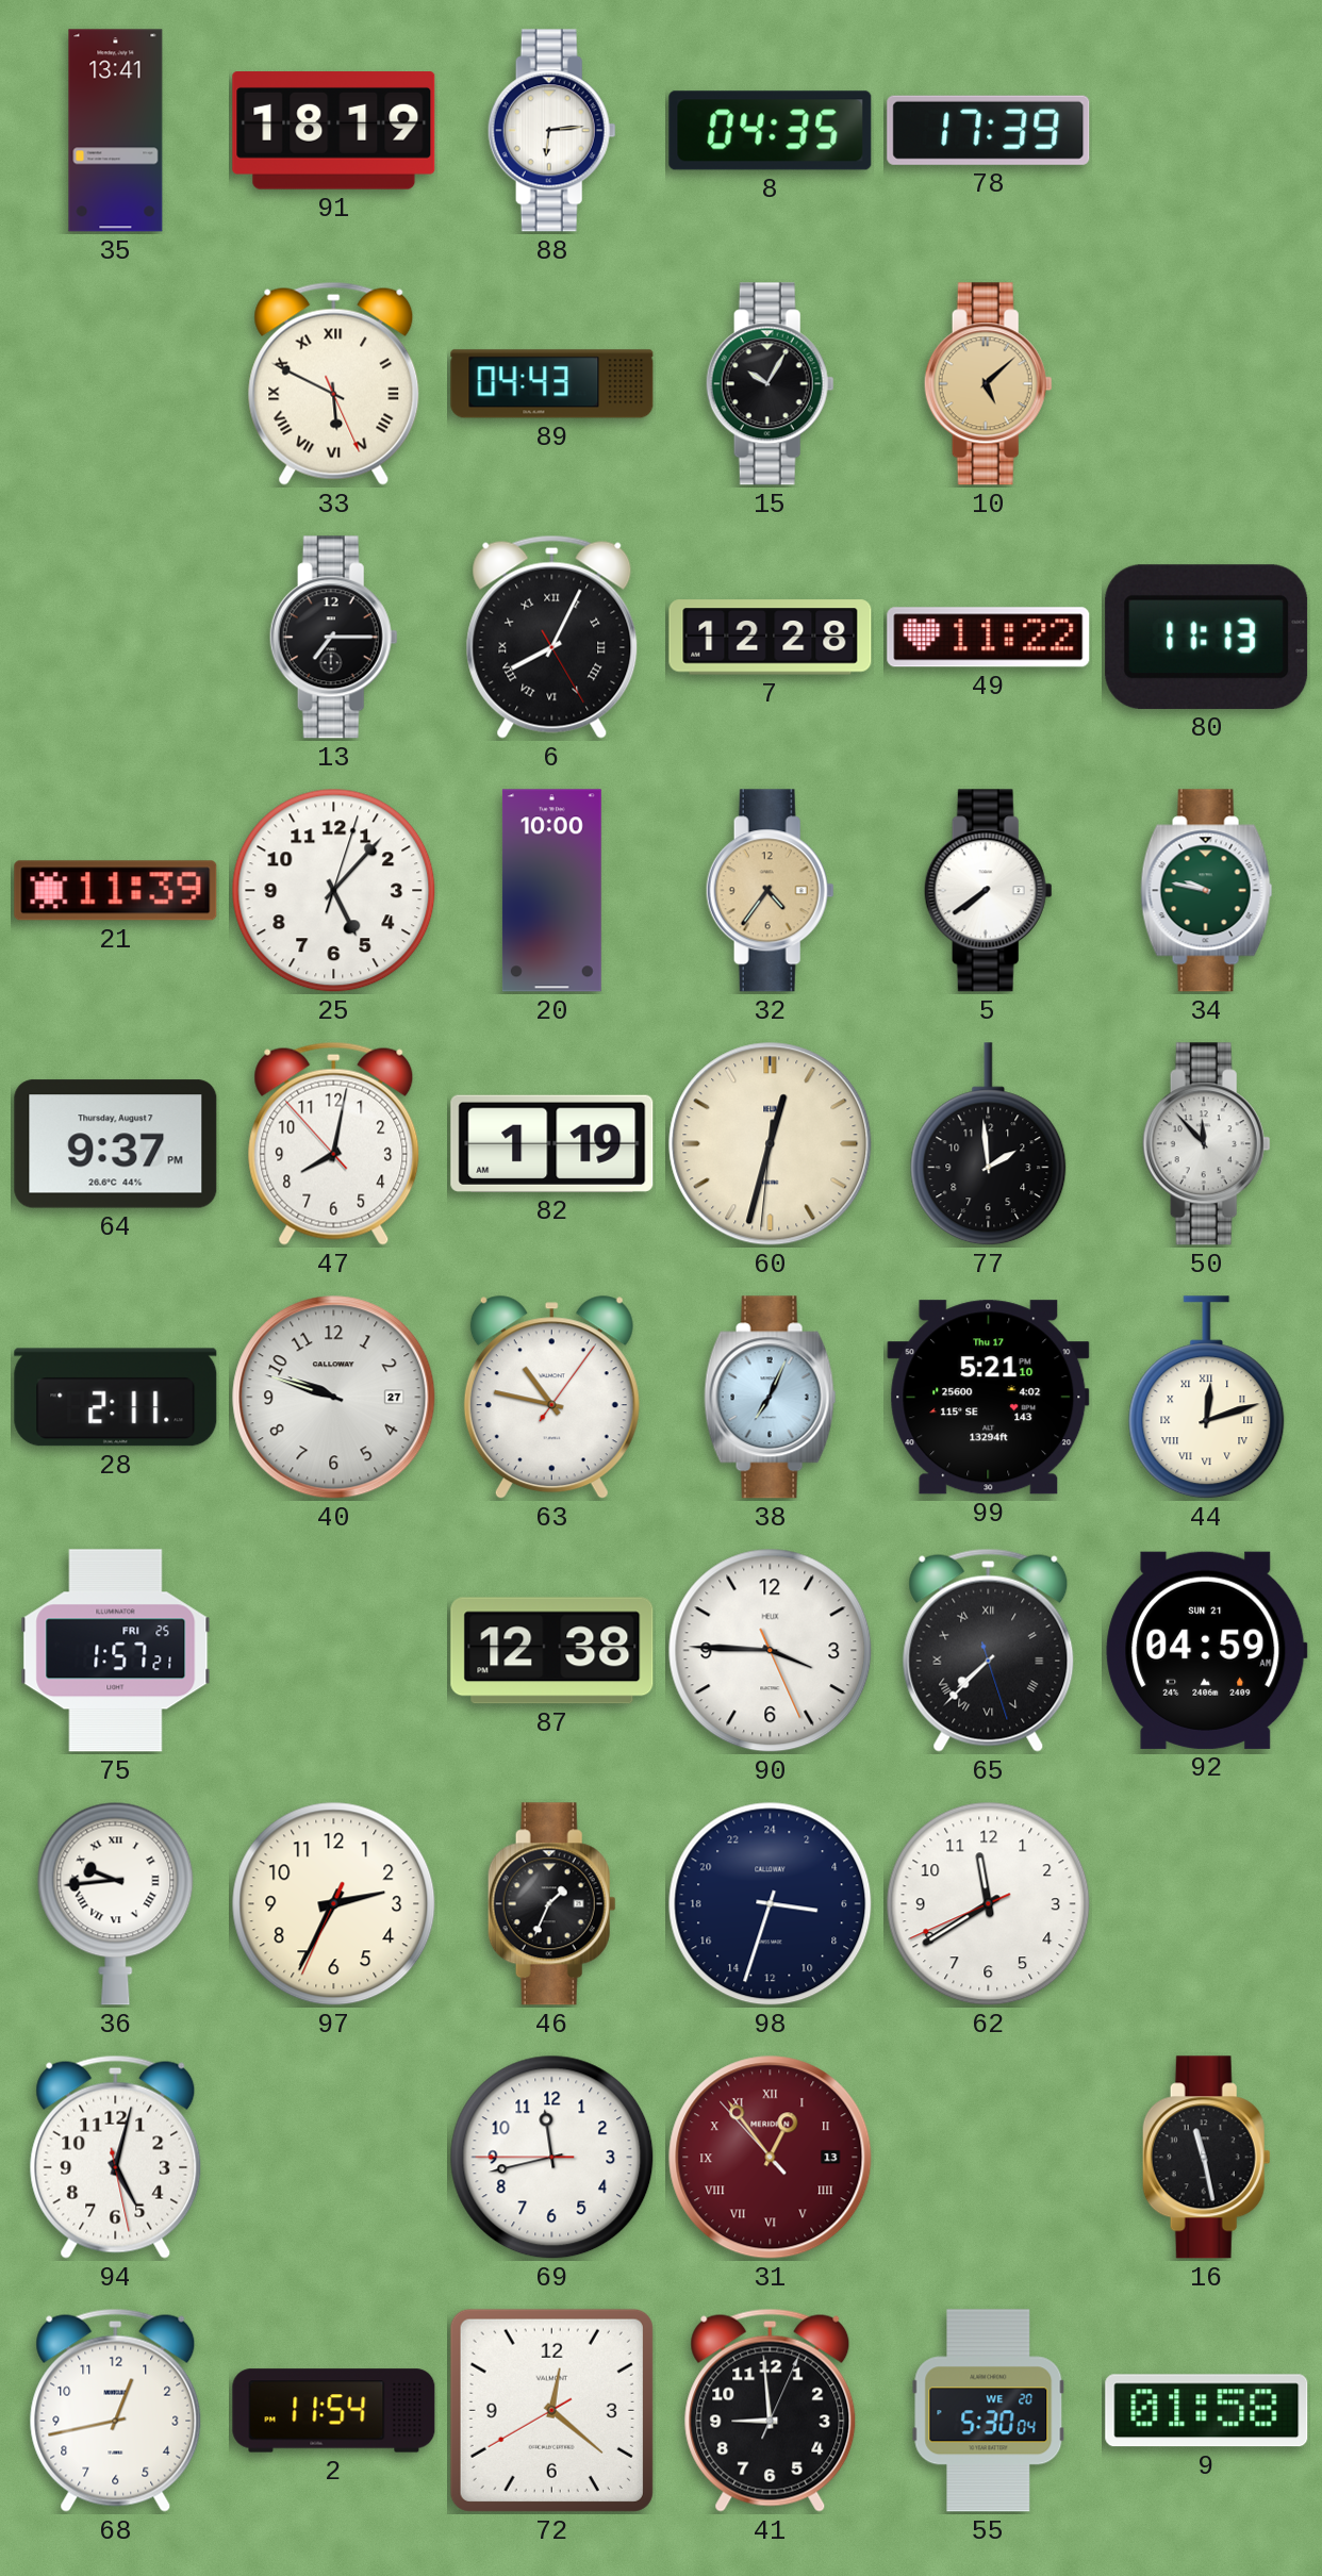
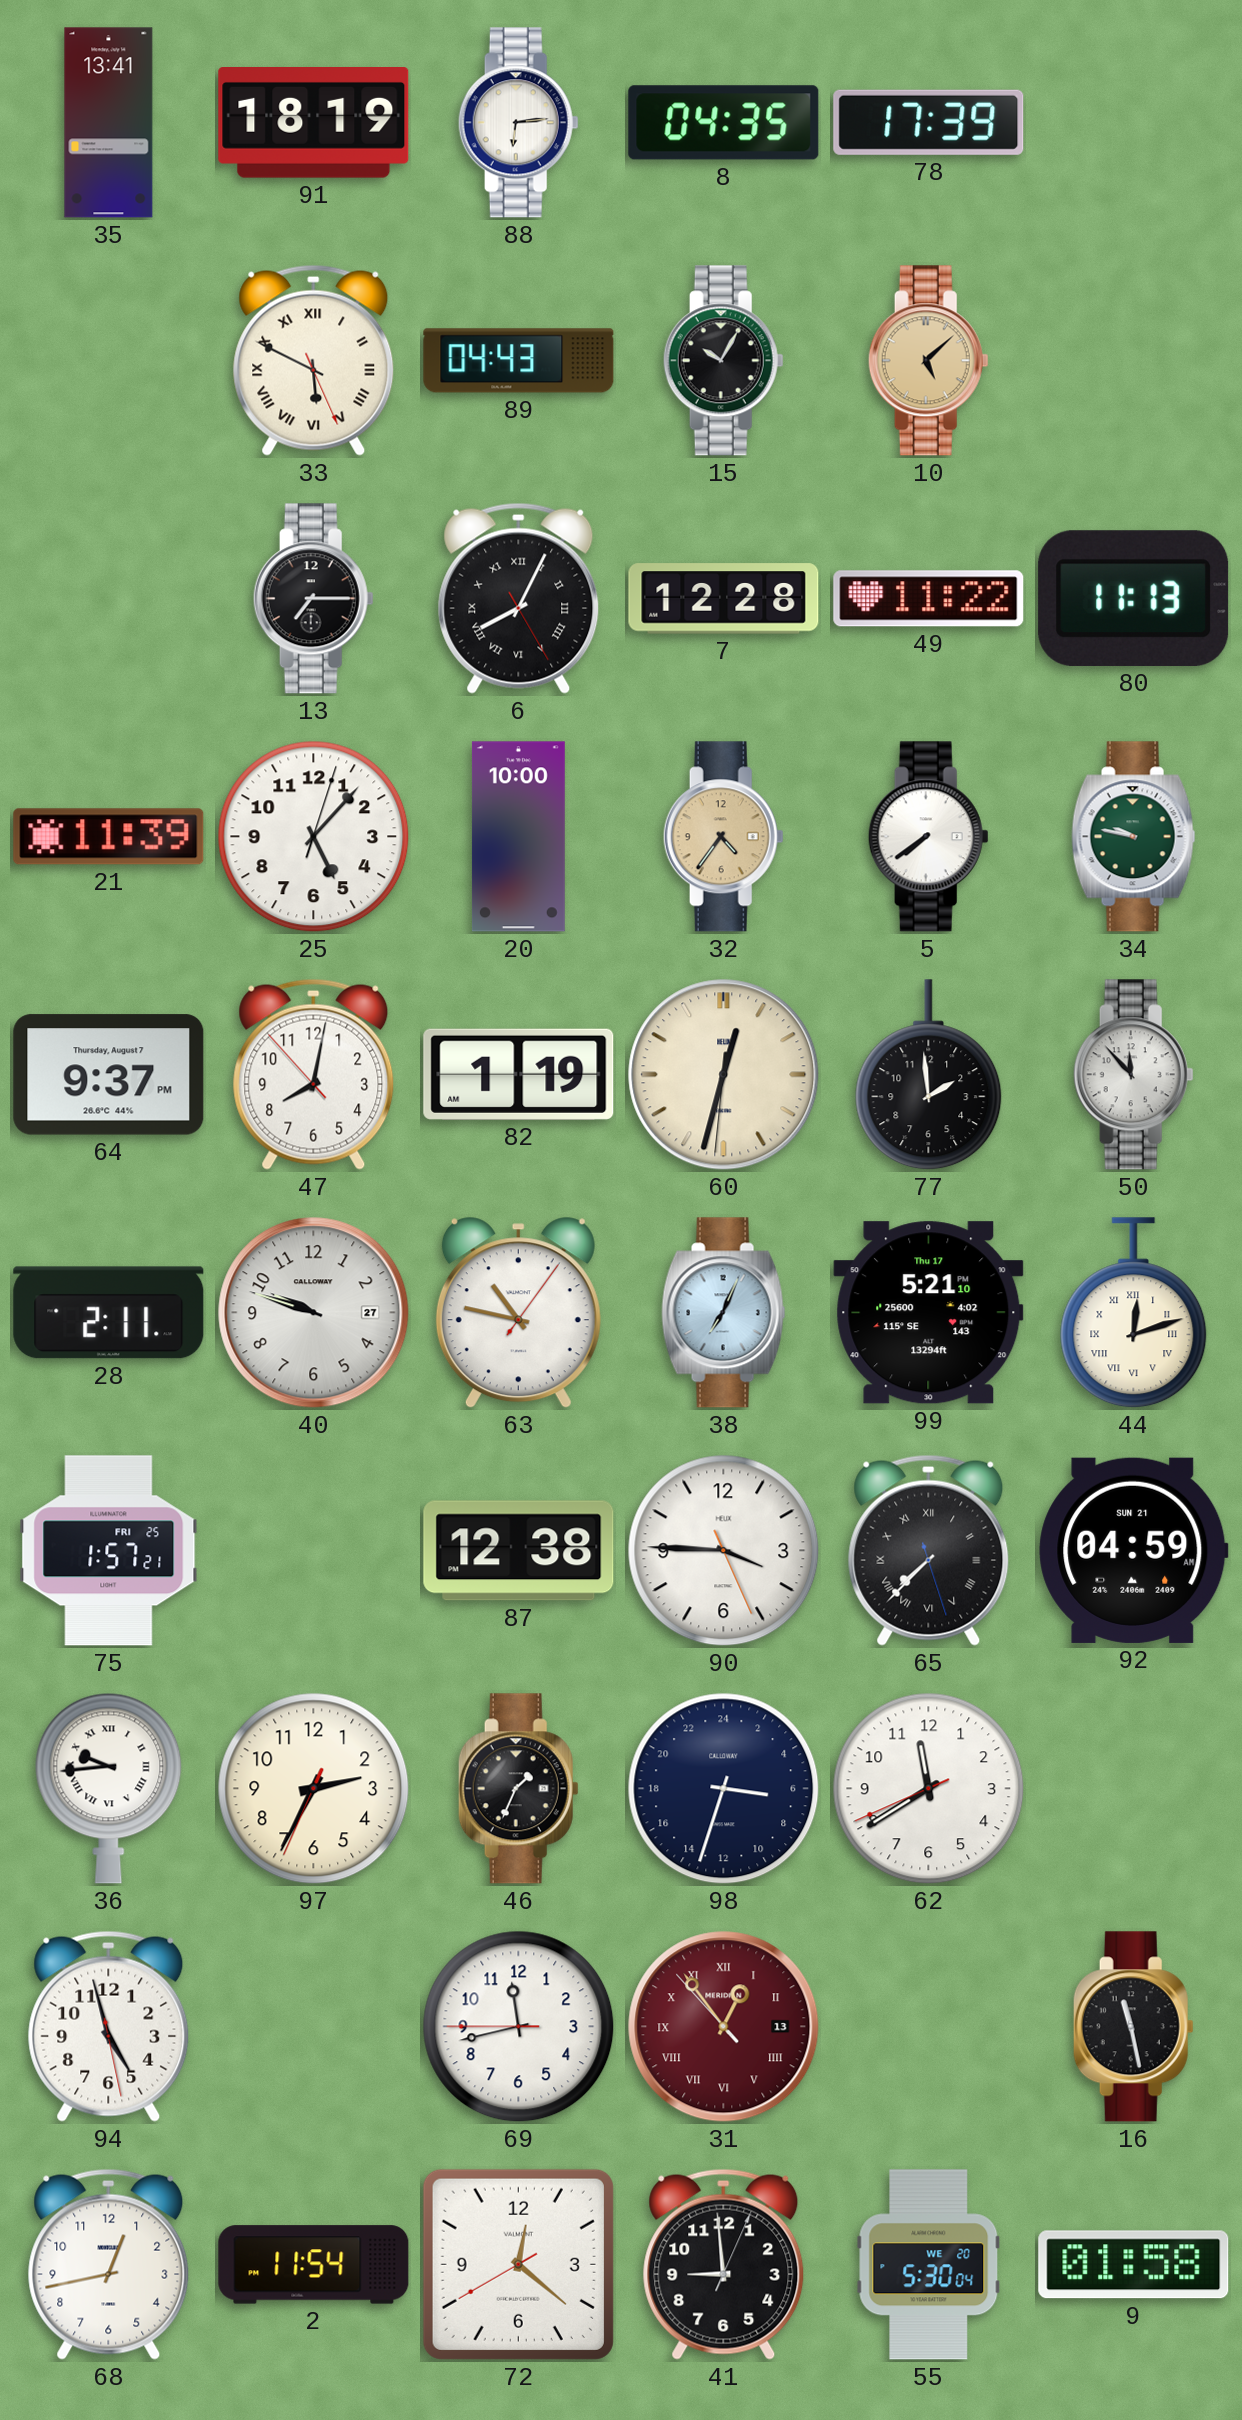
94: 5:02 -> 4:57
